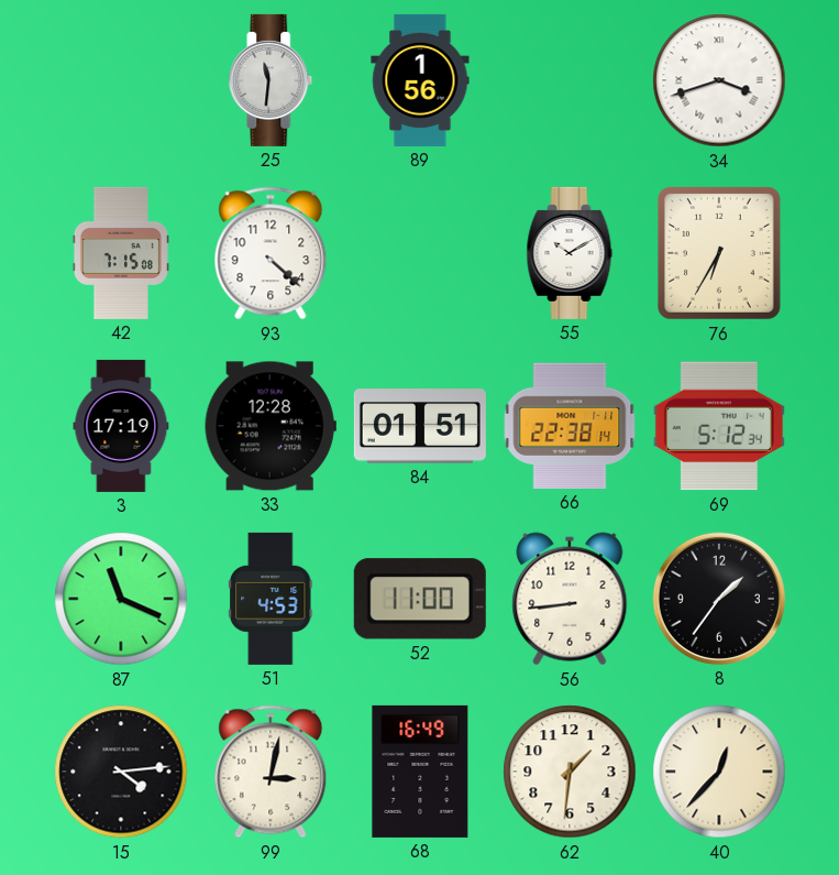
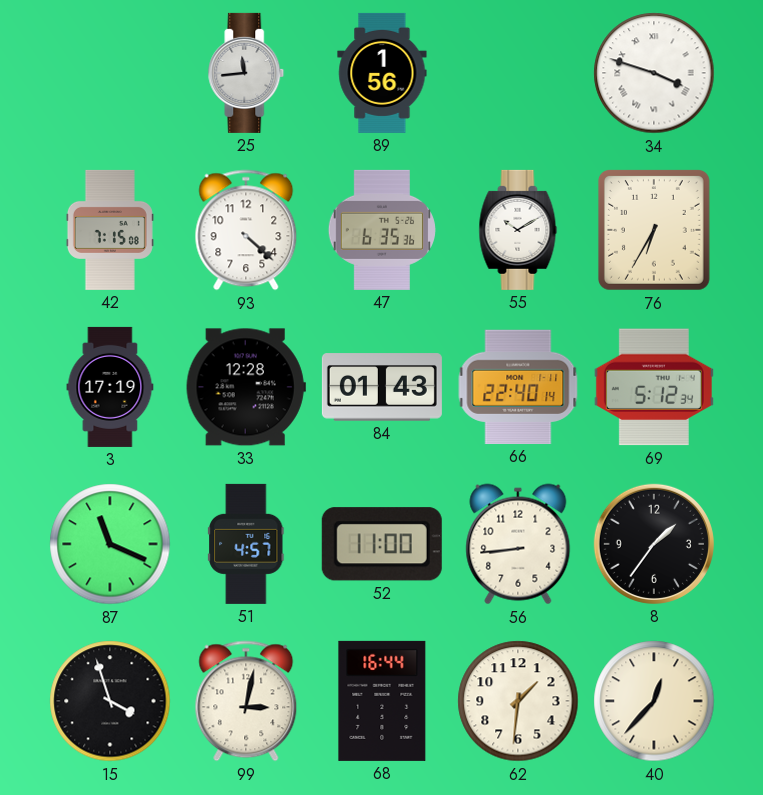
25: 11:31 -> 11:44
34: 3:42 -> 3:48
47: none -> 6:35
84: 01:51 -> 01:43
66: 22:38 -> 22:40
51: 4:53 -> 4:57
15: 4:14 -> 3:57
68: 16:49 -> 16:44
